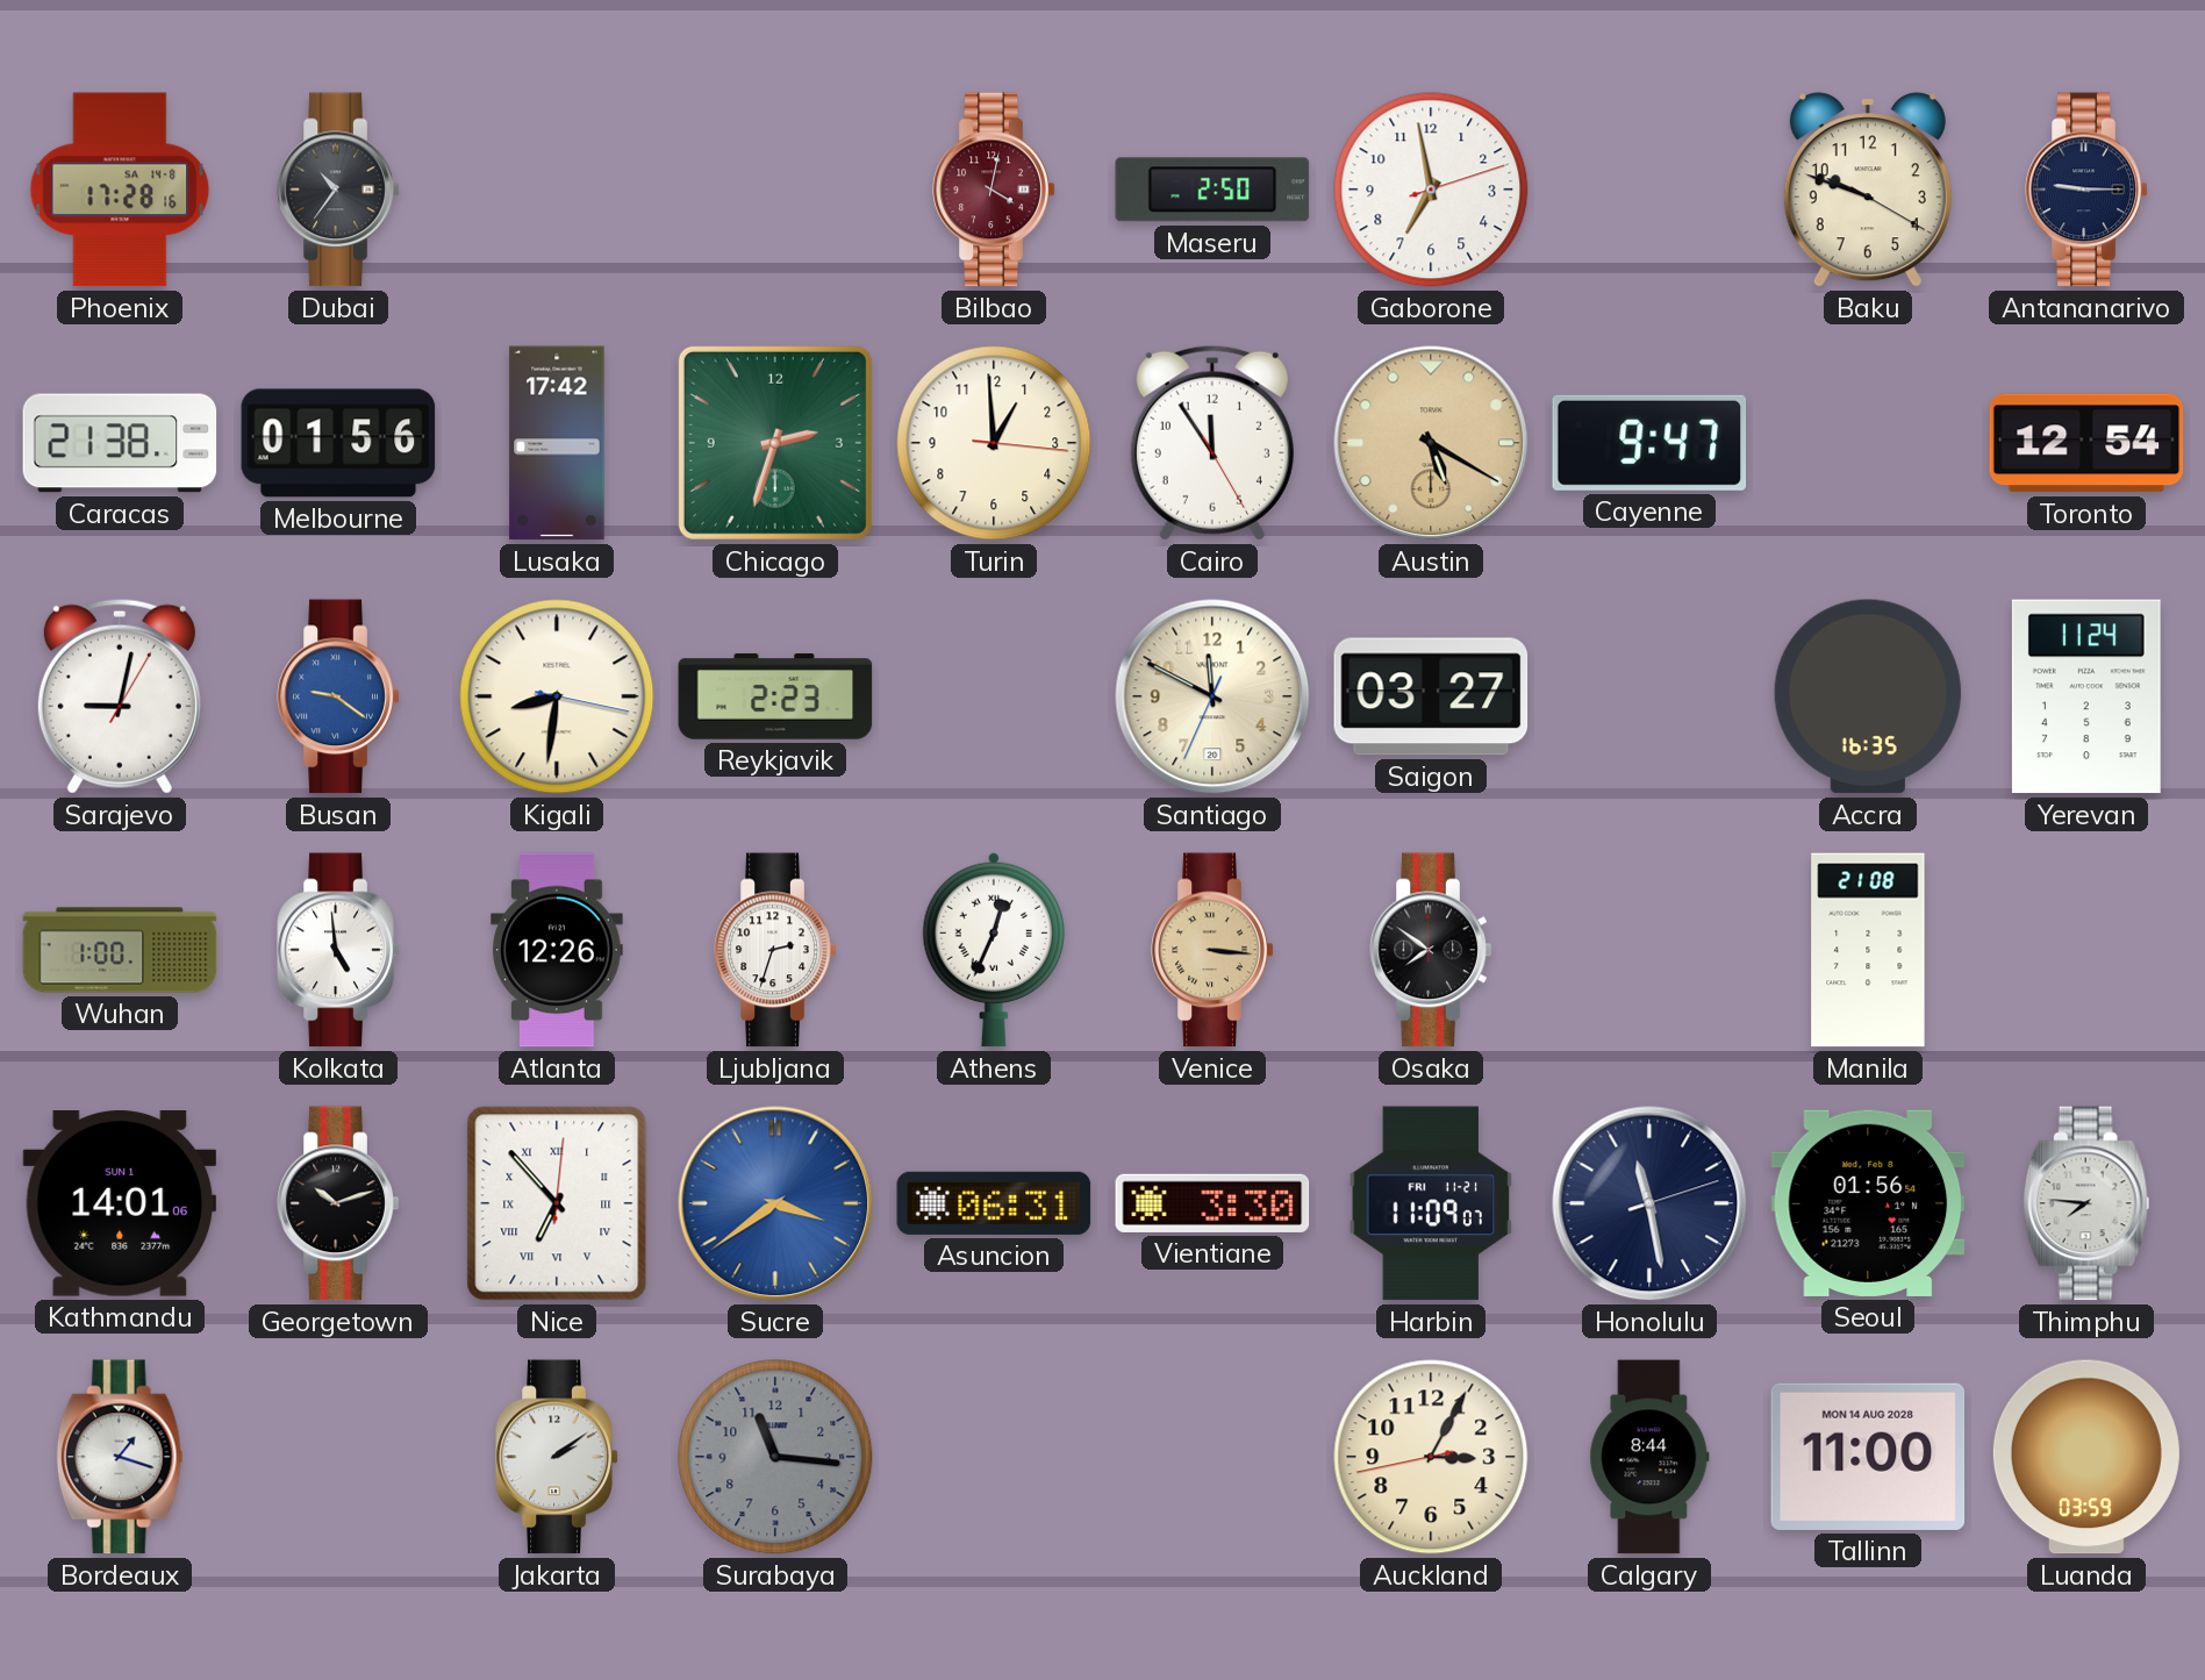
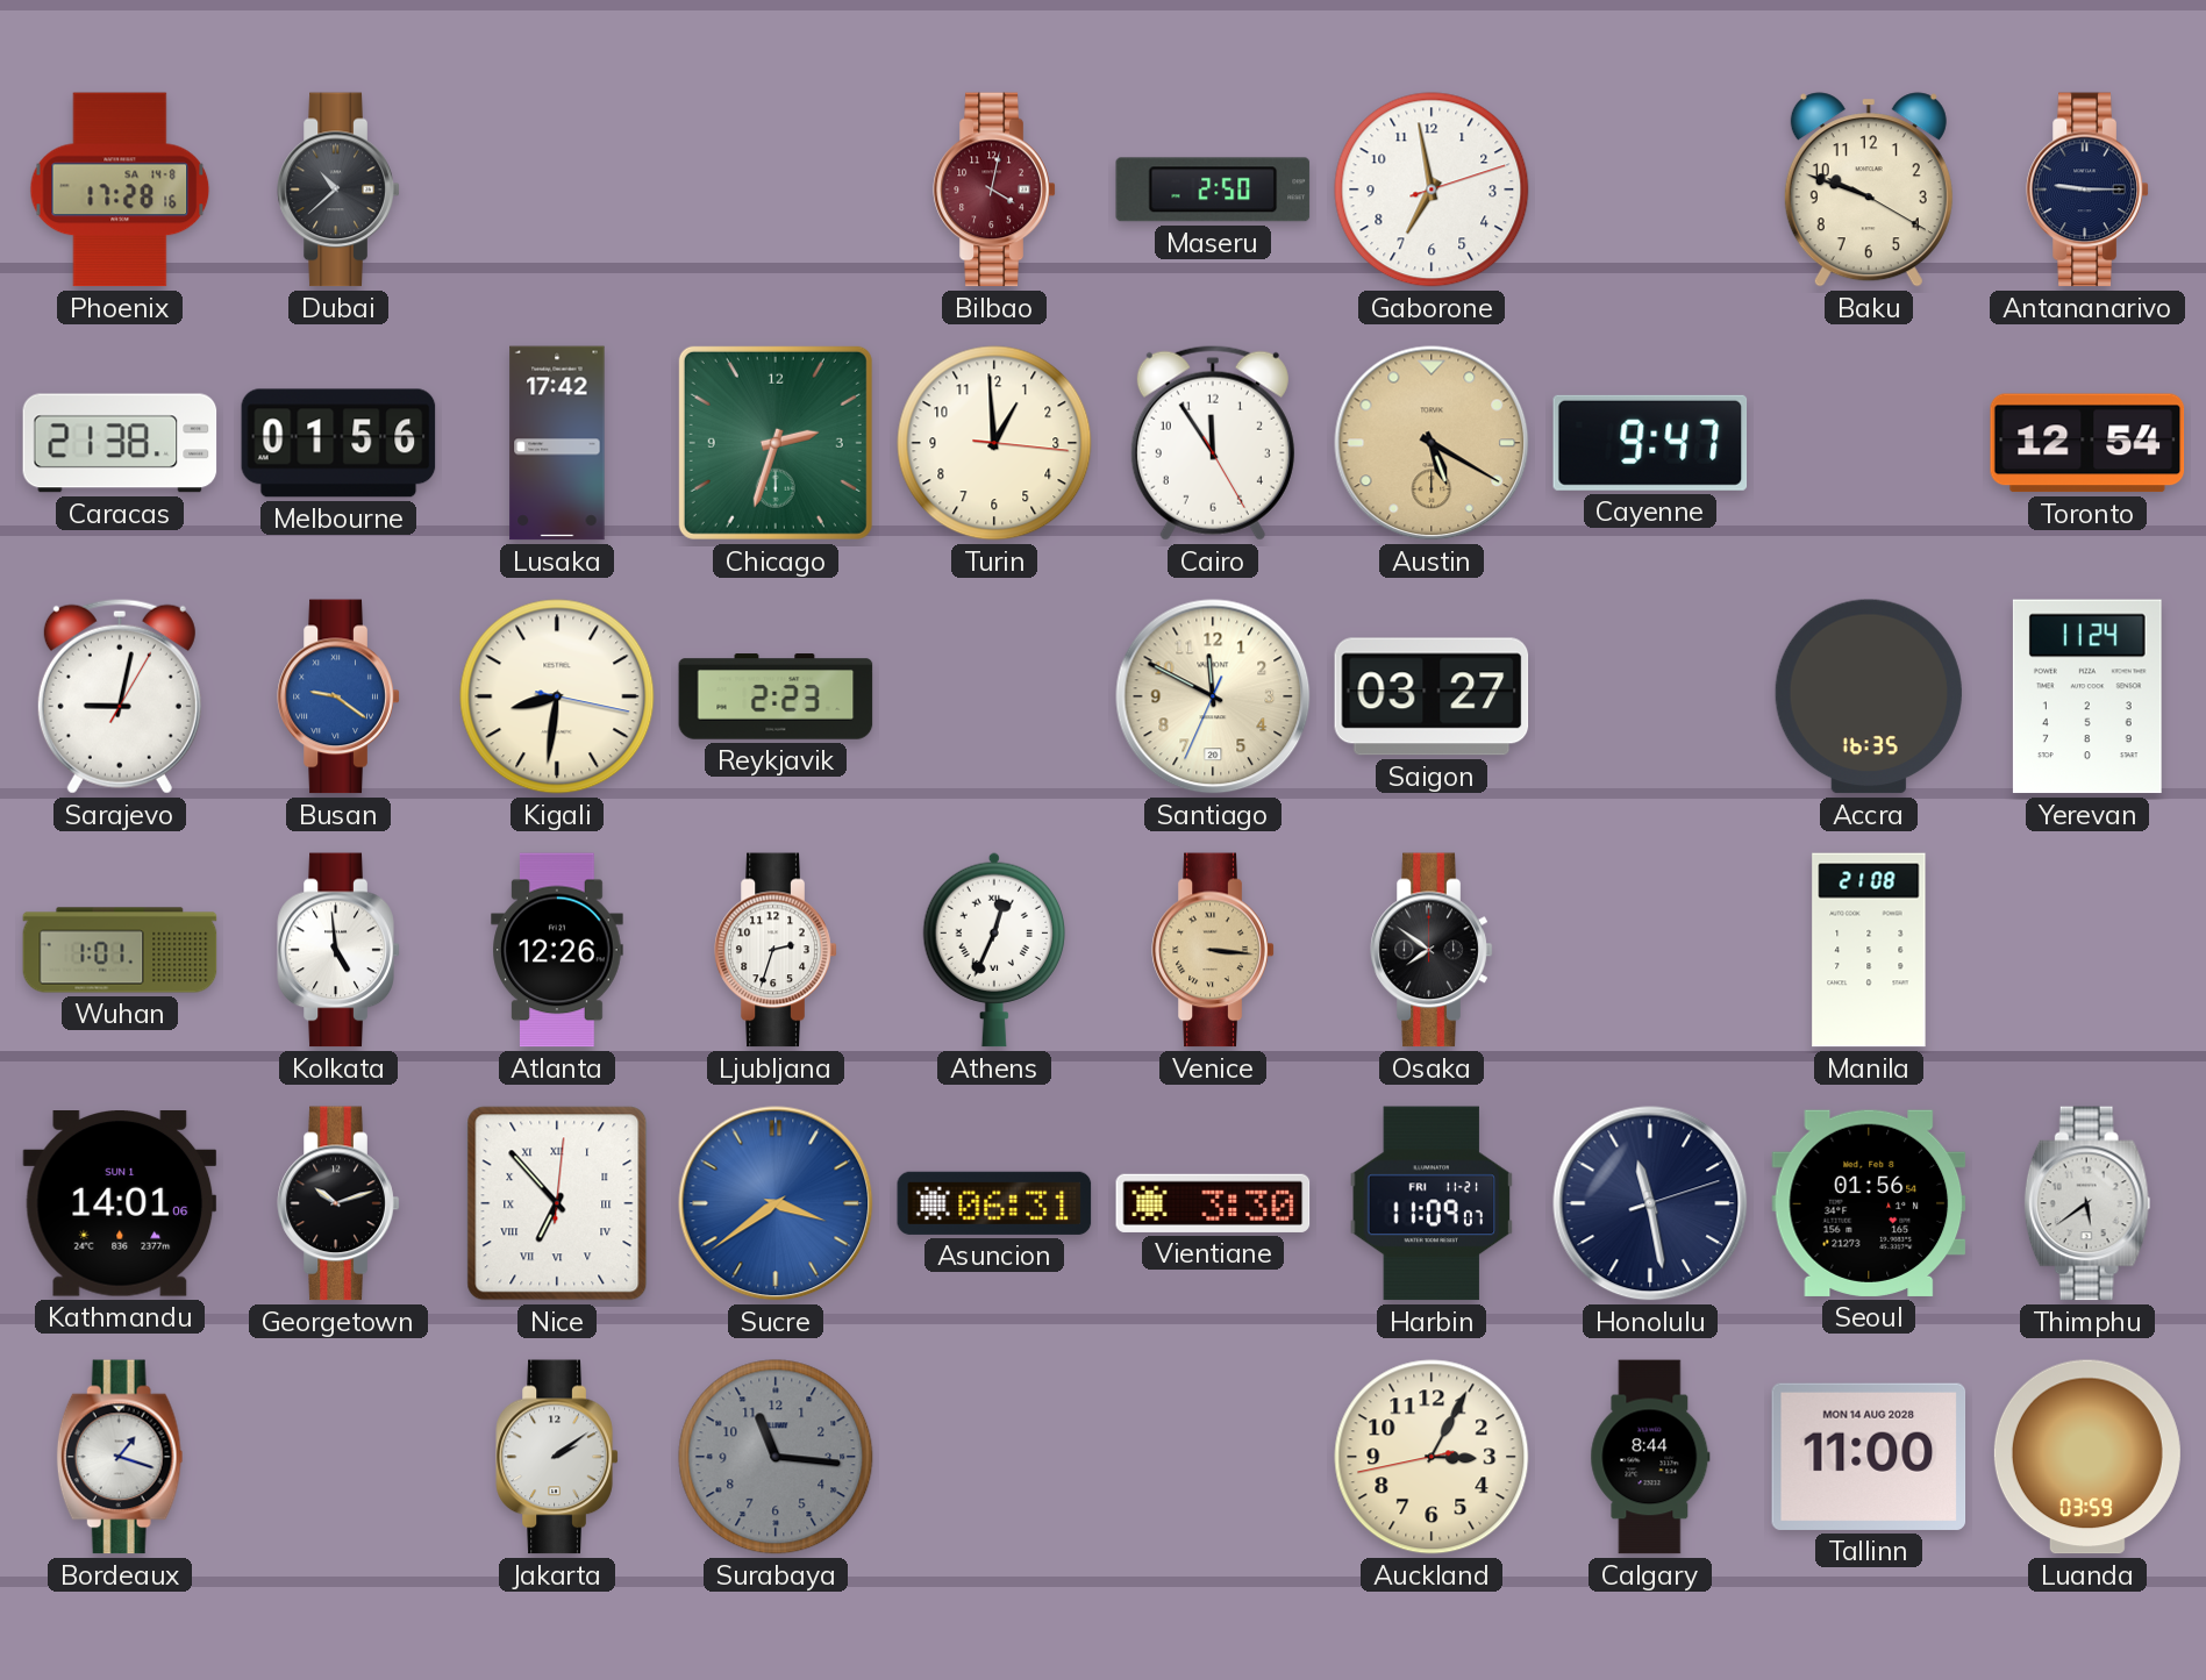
Dubai: 10:36 -> 10:38
Wuhan: 1:00 -> 1:01
Thimphu: 7:46 -> 5:39
